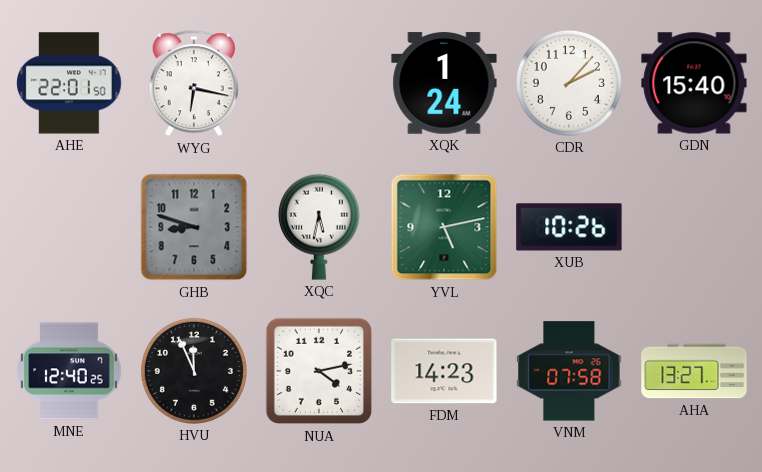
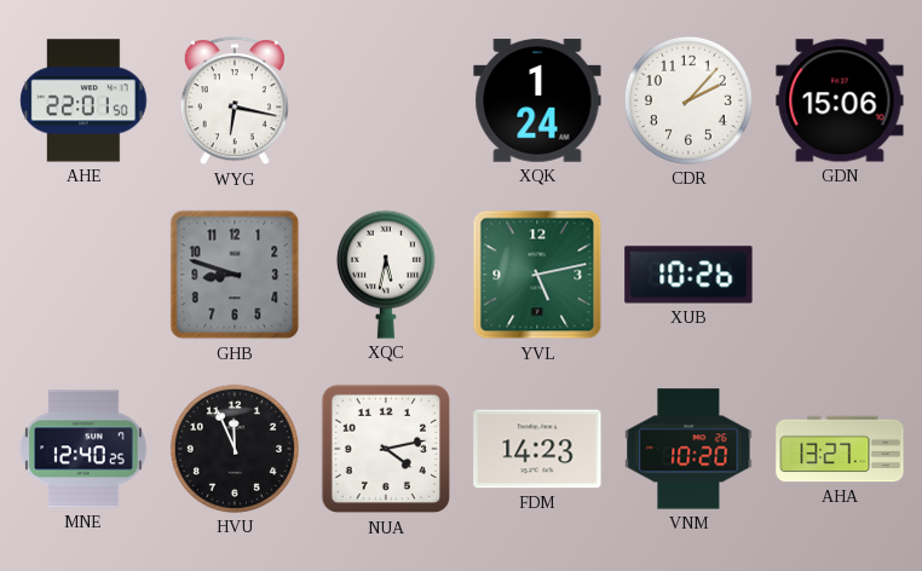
GDN: 15:40 -> 15:06
VNM: 07:58 -> 10:20
